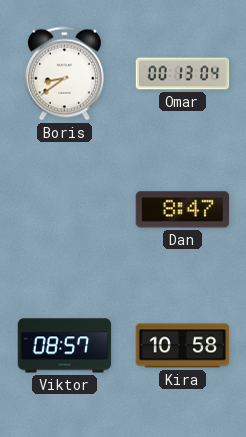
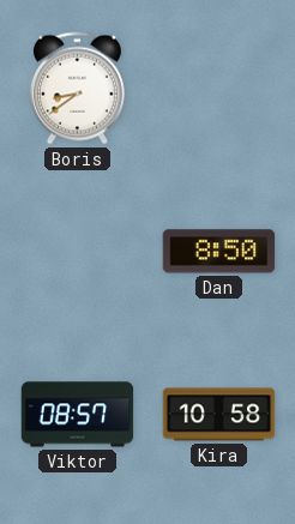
Omar: 00:13 -> none
Dan: 8:47 -> 8:50
